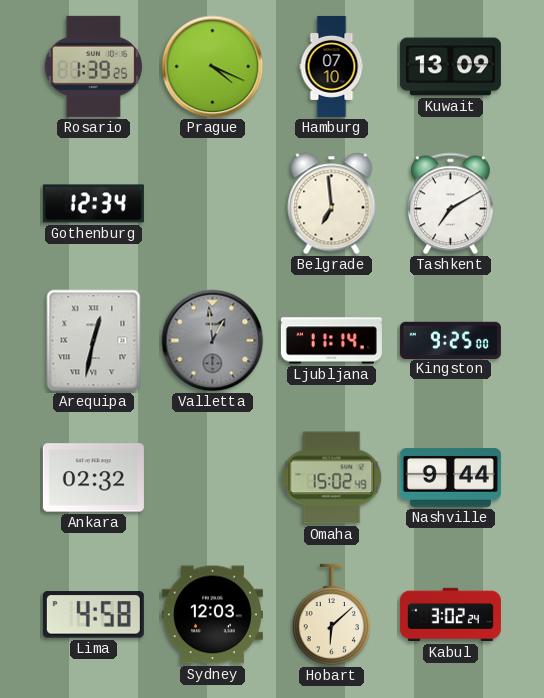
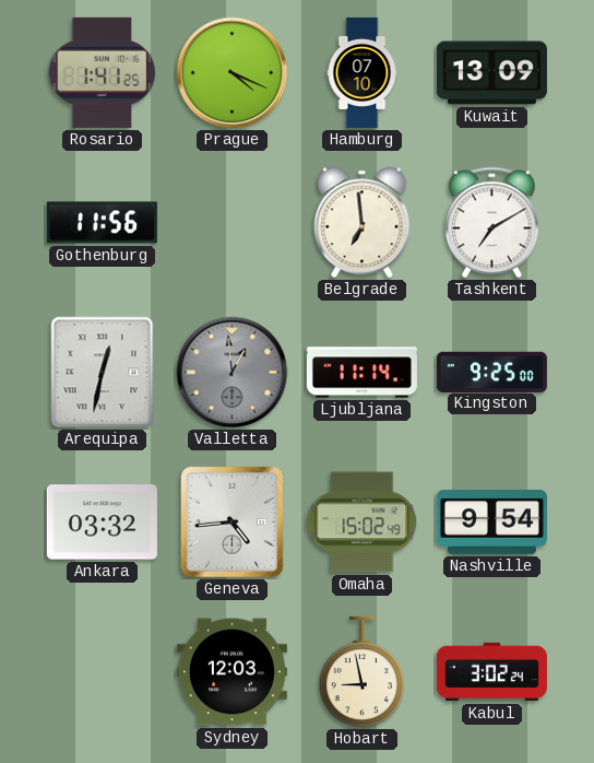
Rosario: 1:39 -> 1:41
Gothenburg: 12:34 -> 11:56
Ankara: 02:32 -> 03:32
Geneva: none -> 4:44
Nashville: 9:44 -> 9:54
Lima: 4:58 -> none
Hobart: 6:08 -> 8:58
